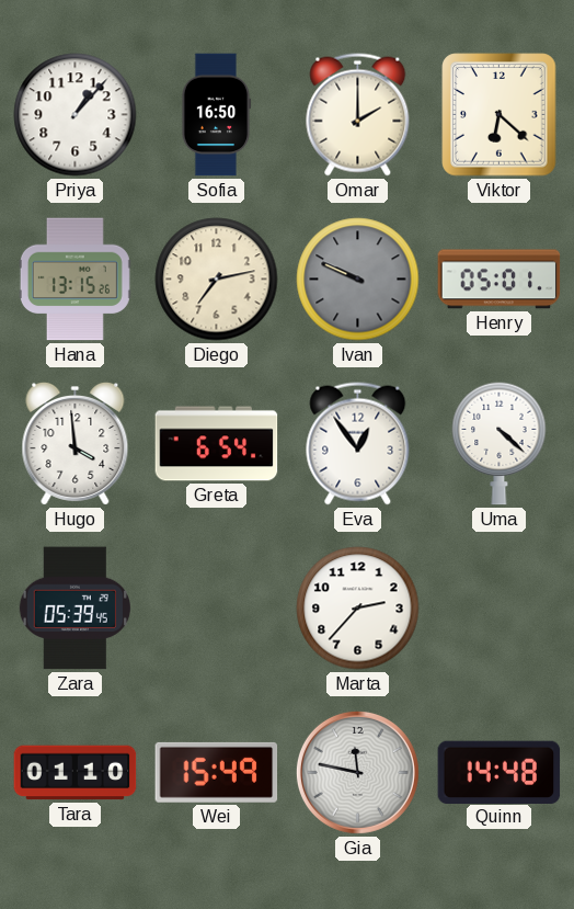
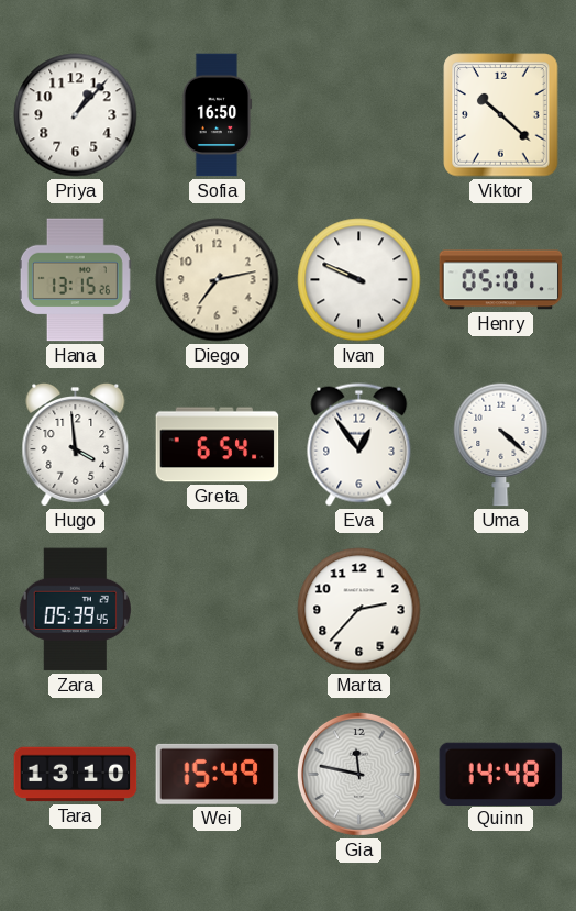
Omar: 2:00 -> none
Viktor: 6:22 -> 10:22
Ivan dial: grey -> white
Tara: 01:10 -> 13:10
